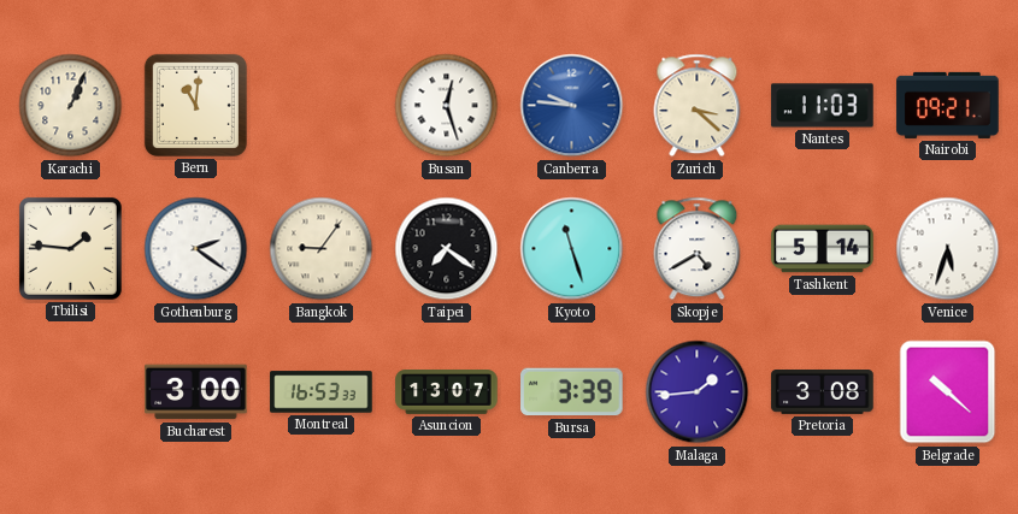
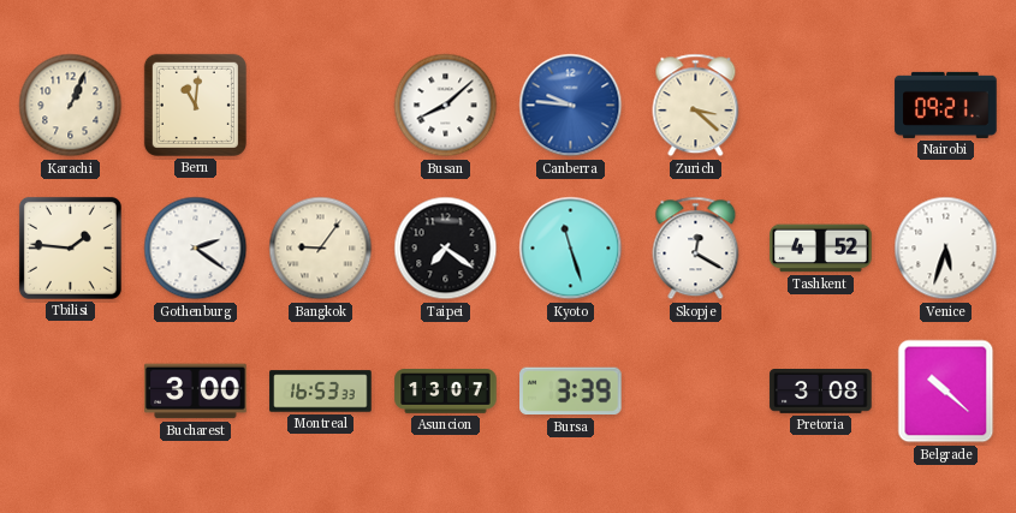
Busan: 12:27 -> 8:08
Nantes: 11:03 -> none
Skopje: 4:40 -> 12:20
Tashkent: 5:14 -> 4:52
Malaga: 1:44 -> none
